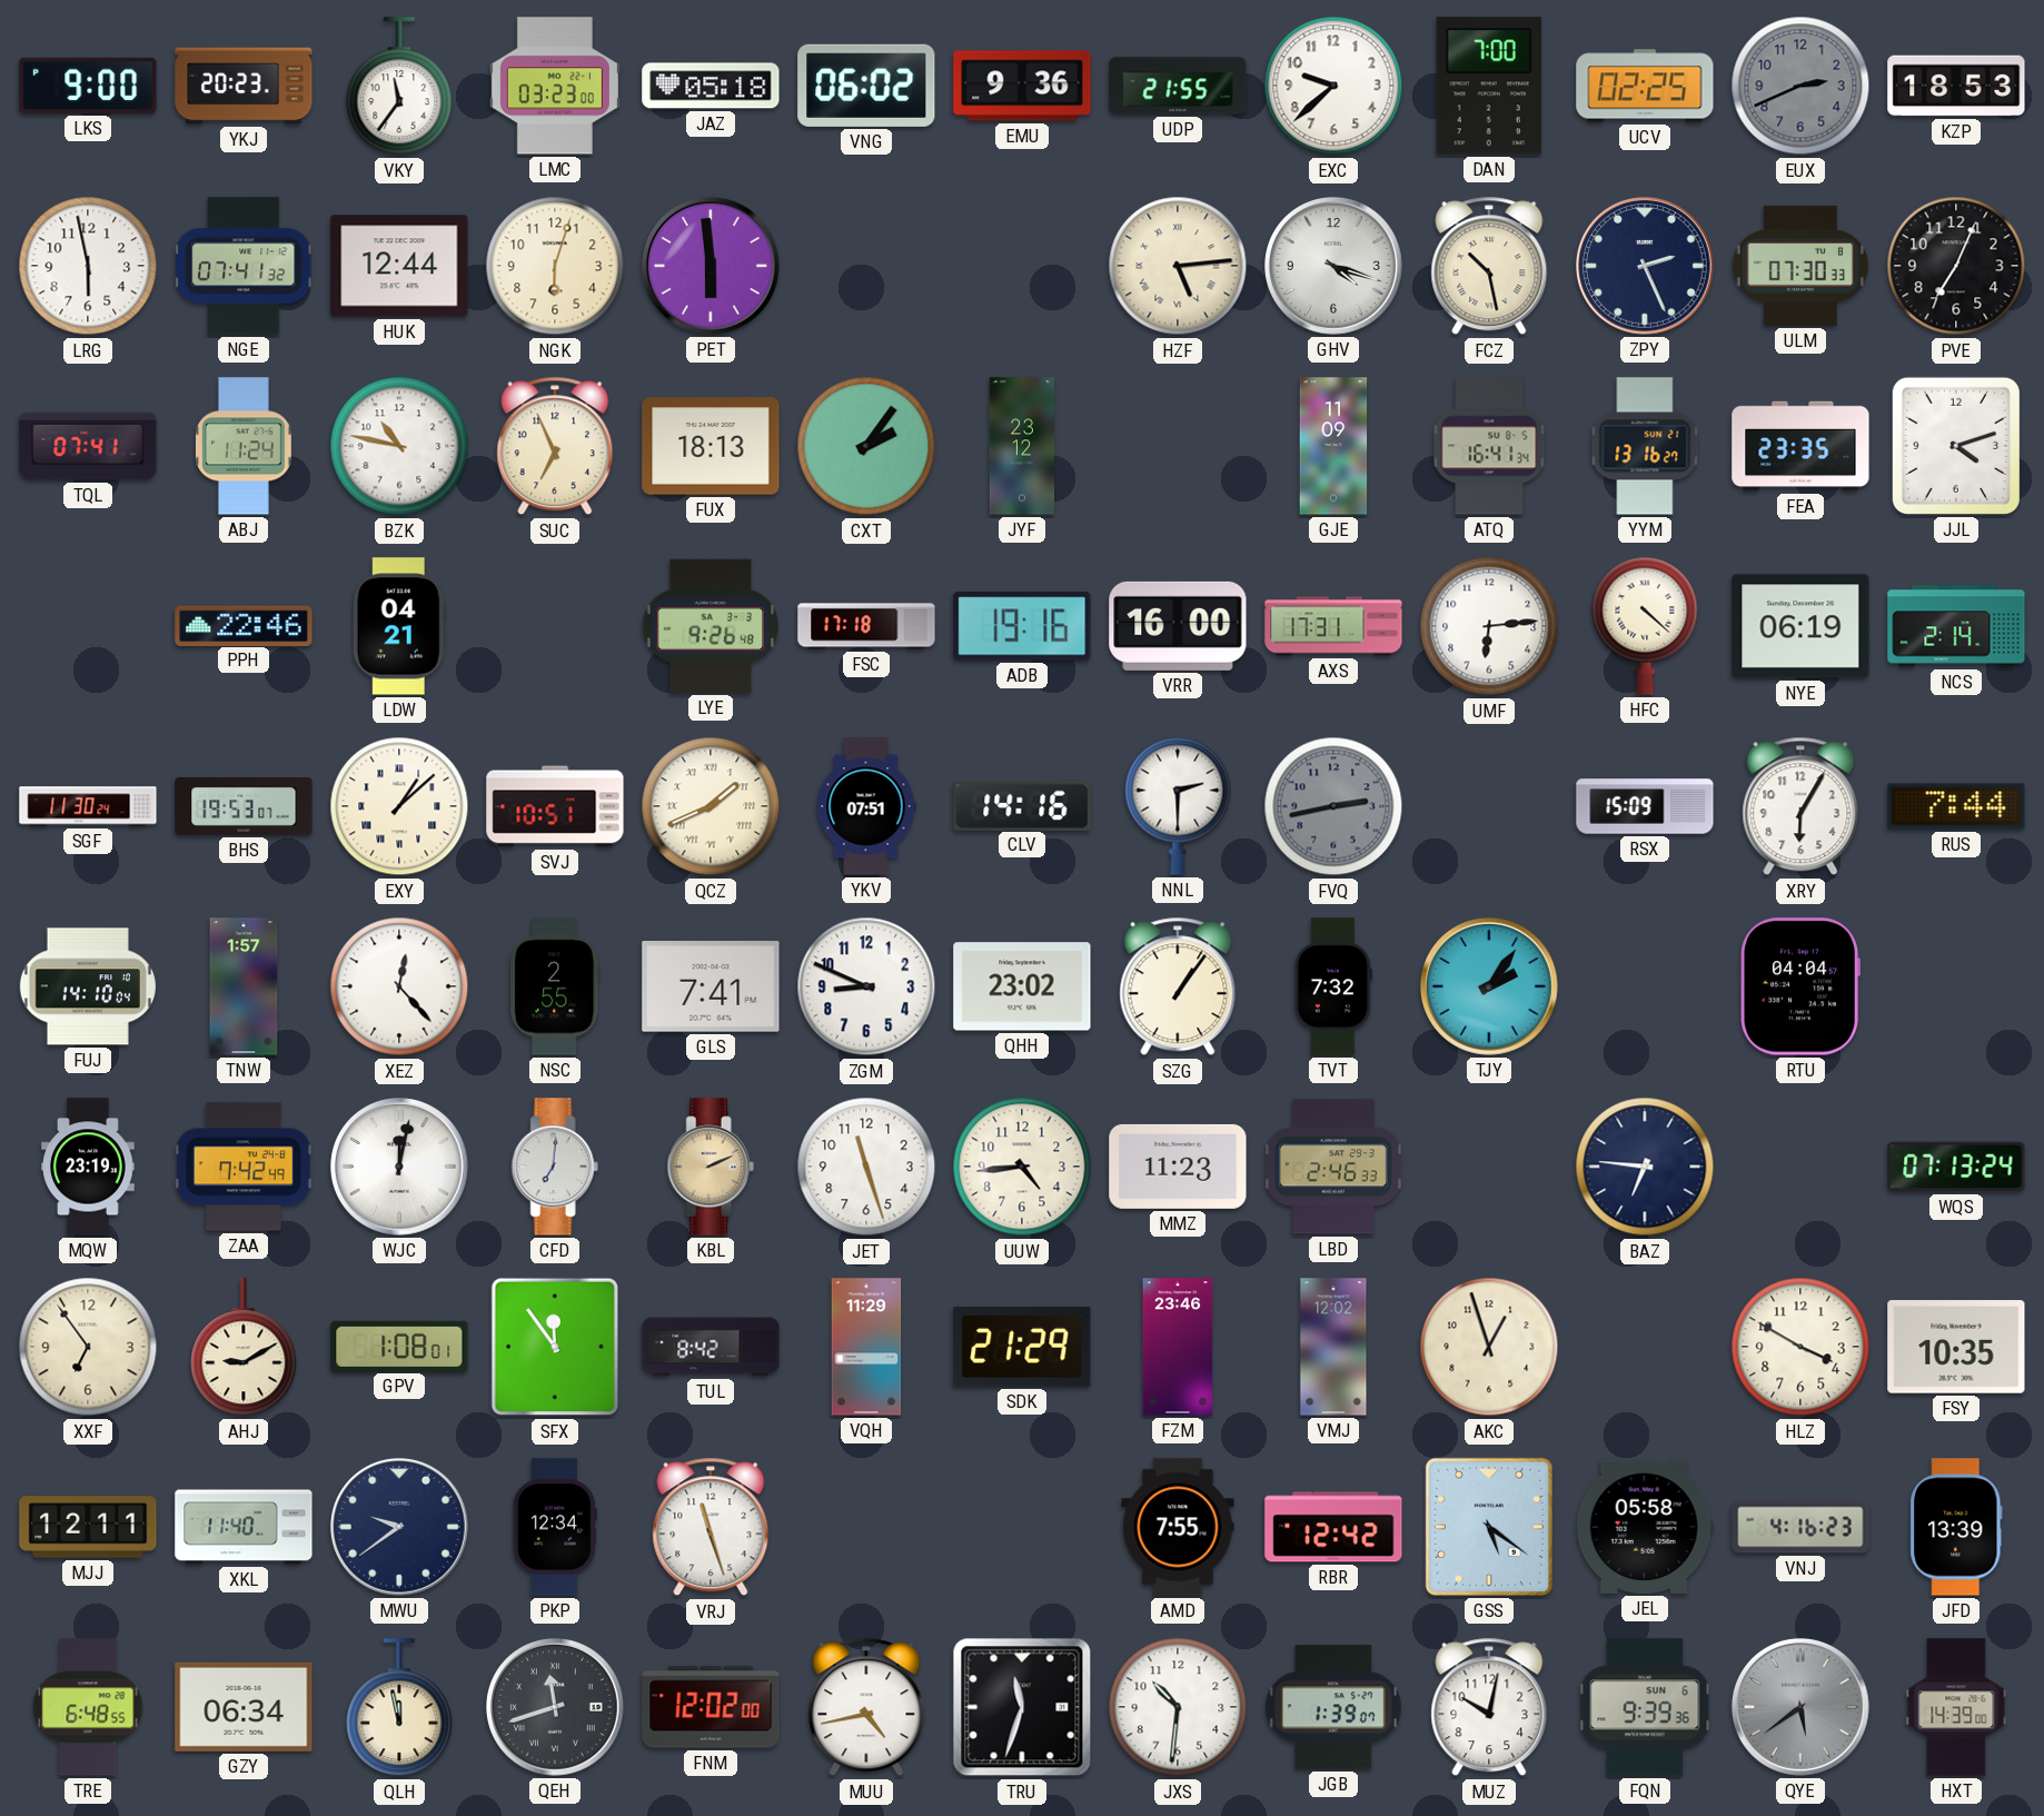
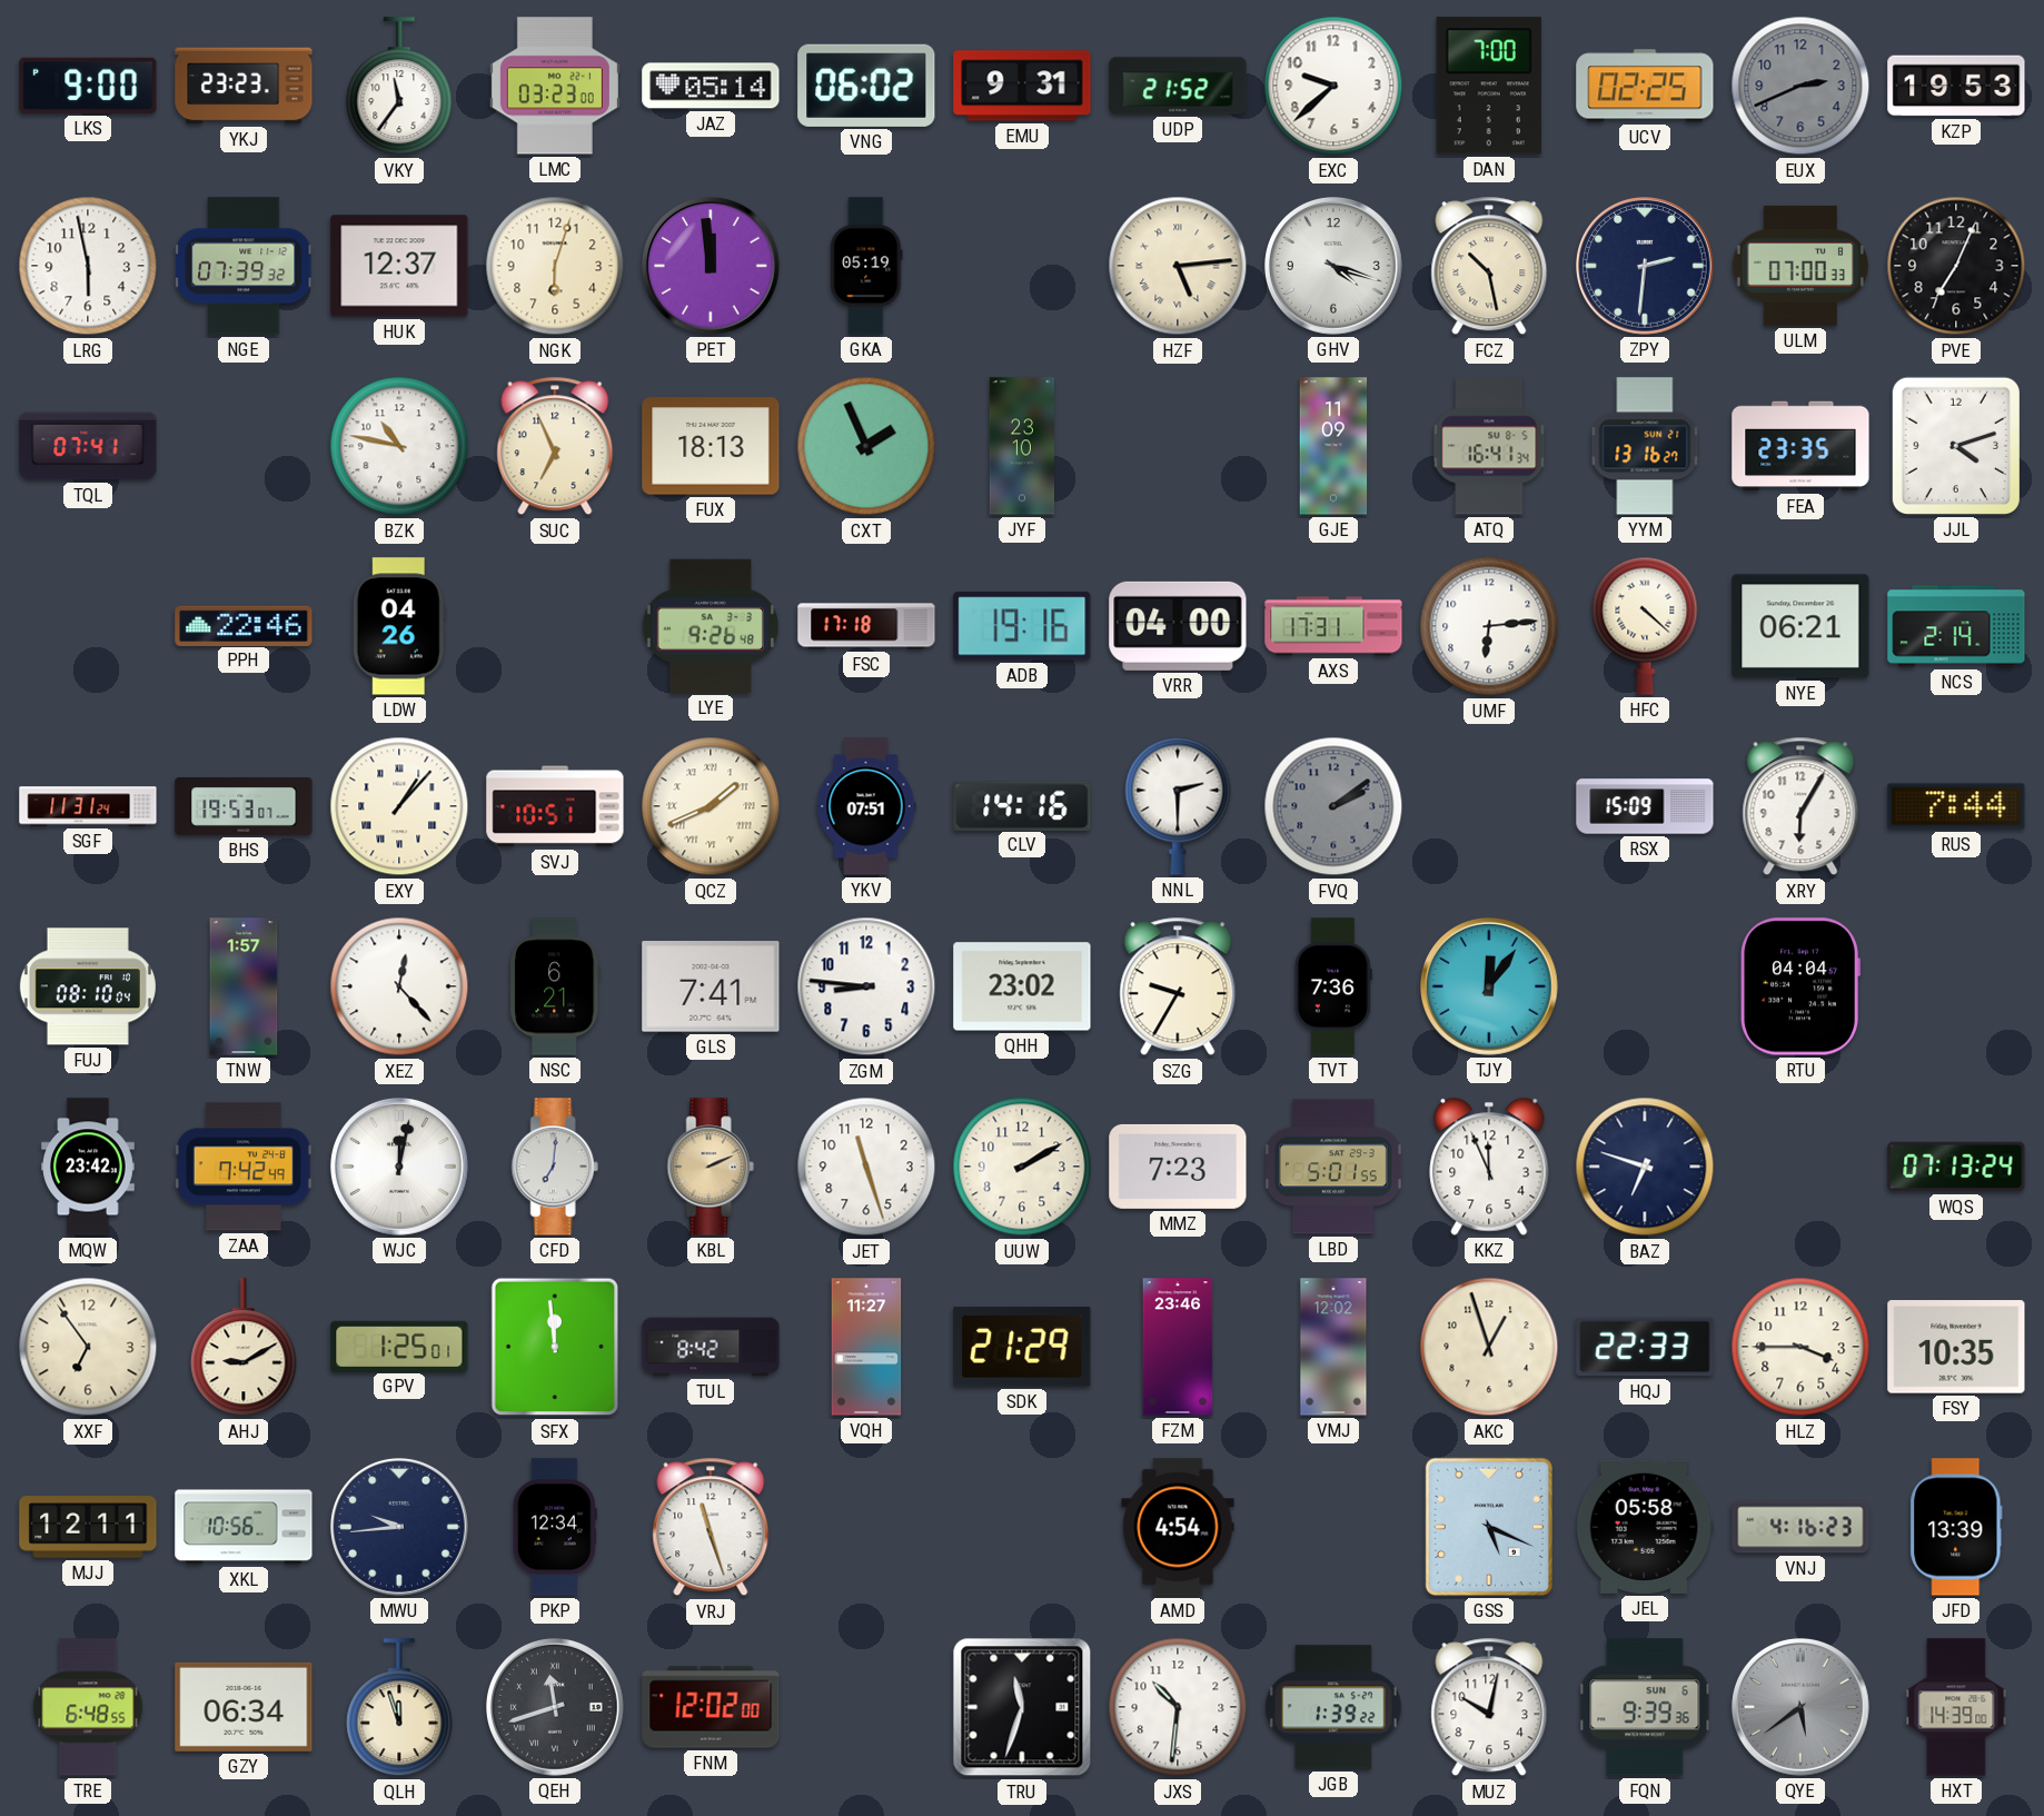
YKJ: 20:23 -> 23:23
JAZ: 05:18 -> 05:14
EMU: 9:36 -> 9:31
UDP: 21:55 -> 21:52
KZP: 18:53 -> 19:53
NGE: 07:41 -> 07:39
HUK: 12:44 -> 12:37
PET: 5:59 -> 11:59
GKA: none -> 05:19
ZPY: 2:26 -> 2:31
ULM: 07:30 -> 07:00
ABJ: 11:24 -> none
CXT: 2:06 -> 1:56
JYF: 23:12 -> 23:10
LDW: 04:21 -> 04:26
VRR: 16:00 -> 04:00
NYE: 06:19 -> 06:21
SGF: 11:30 -> 11:31
EXY: 1:08 -> 1:07
FVQ: 2:43 -> 2:09
FUJ: 14:10 -> 08:10
NSC: 2:55 -> 6:21
ZGM: 8:49 -> 8:46
SZG: 1:06 -> 9:35
TVT: 7:32 -> 7:36
TJY: 2:06 -> 12:06
MQW: 23:19 -> 23:42
UUW: 4:44 -> 2:10
MMZ: 11:23 -> 7:23
LBD: 2:46 -> 5:01
KKZ: none -> 11:56
BAZ: 6:46 -> 6:48
GPV: 1:08 -> 1:25
SFX: 11:54 -> 11:59
VQH: 11:29 -> 11:27
HQJ: none -> 22:33
HLZ: 3:50 -> 3:45
XKL: 11:40 -> 10:56
MWU: 9:39 -> 9:44
AMD: 7:55 -> 4:54
RBR: 12:42 -> none
GSS: 5:21 -> 5:19
QLH: 11:58 -> 11:57
MUU: 4:43 -> none
JGB: 1:39:07 -> 1:39:22
